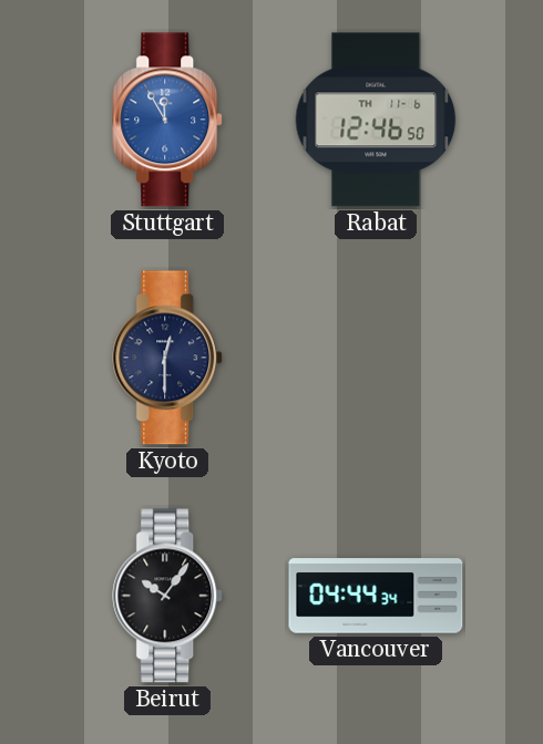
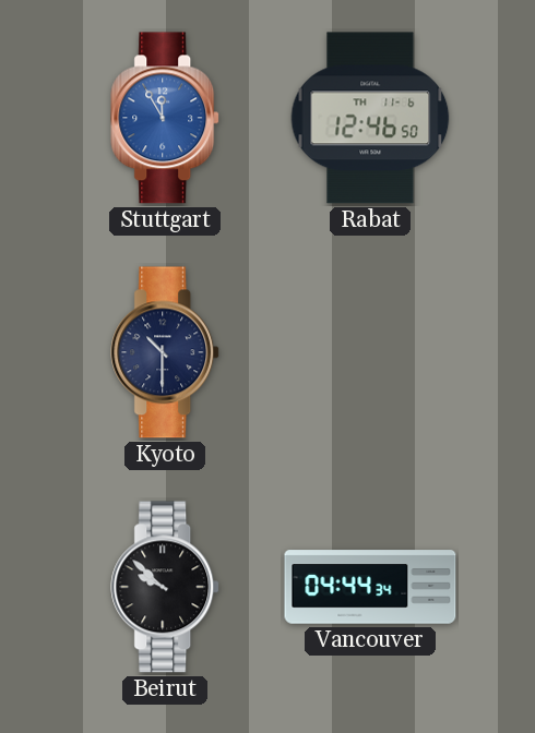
Kyoto: 12:30 -> 10:30
Beirut: 10:06 -> 9:52
